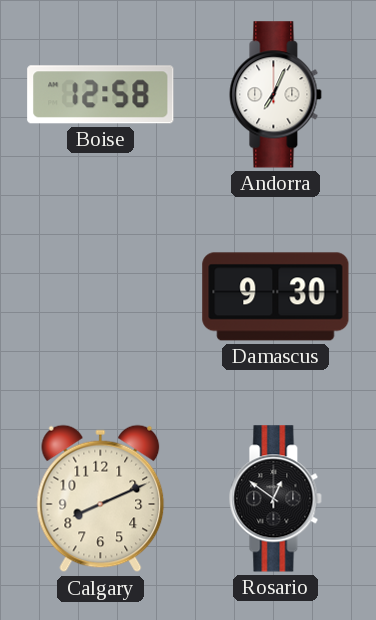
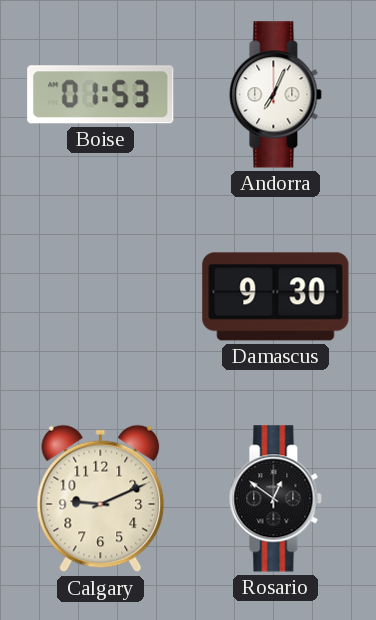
Boise: 12:58 -> 01:53
Calgary: 8:11 -> 9:11
